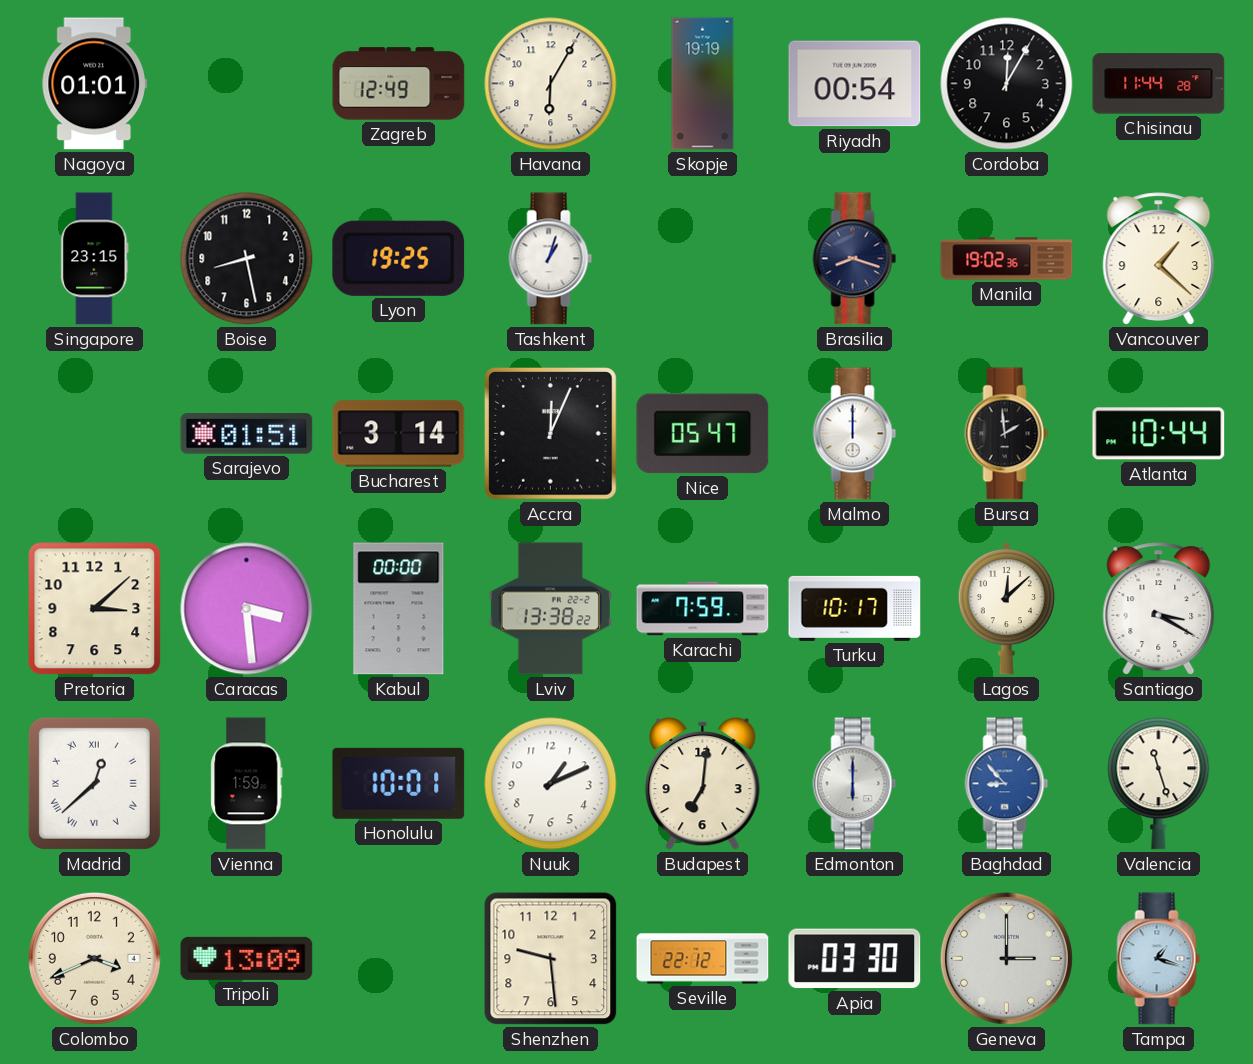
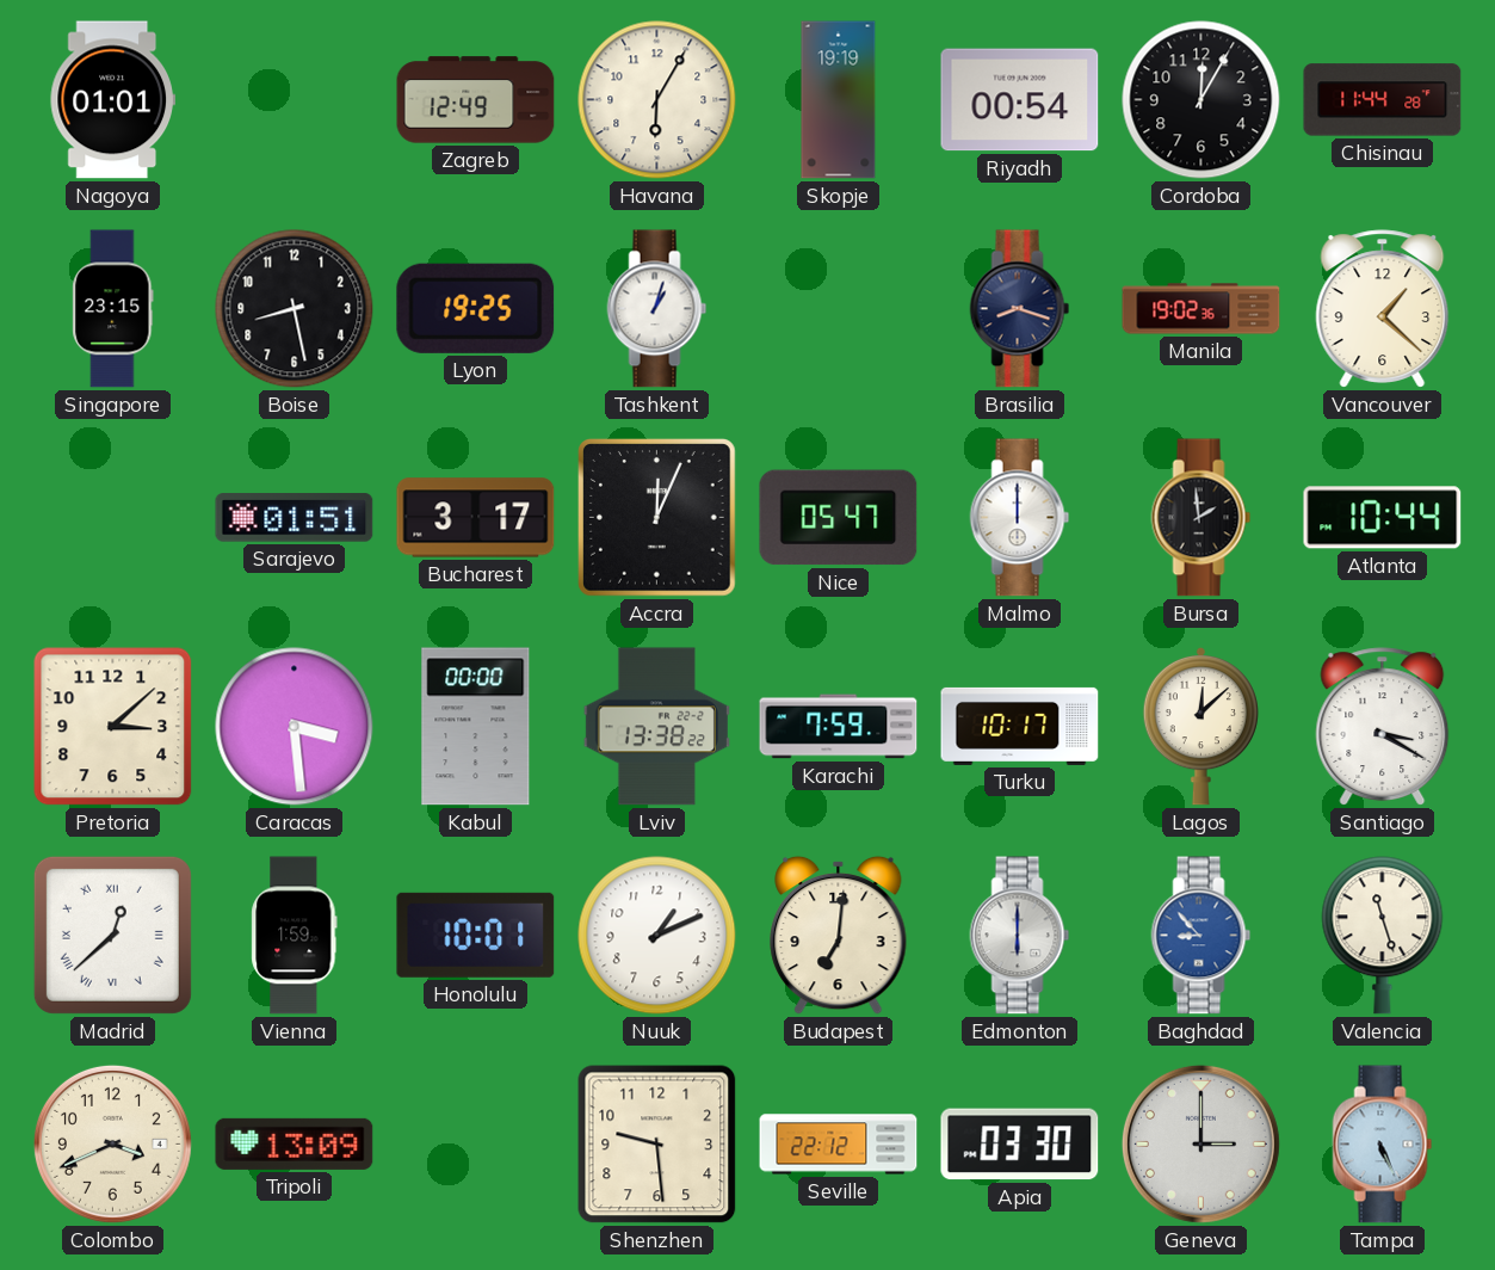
Bucharest: 3:14 -> 3:17
Tampa: 1:18 -> 5:26
